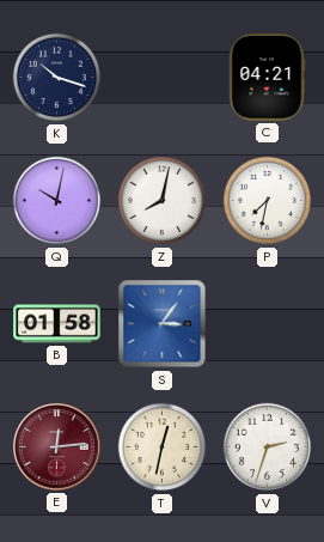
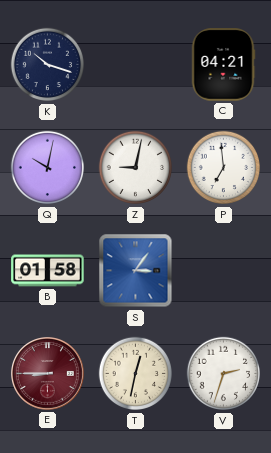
Z: 8:02 -> 9:02
P: 7:32 -> 6:59
E: 12:14 -> 8:45
